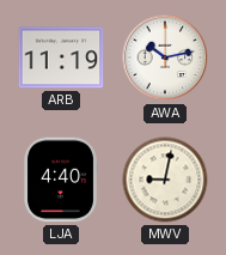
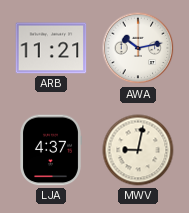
ARB: 11:19 -> 11:21
LJA: 4:40 -> 4:37
